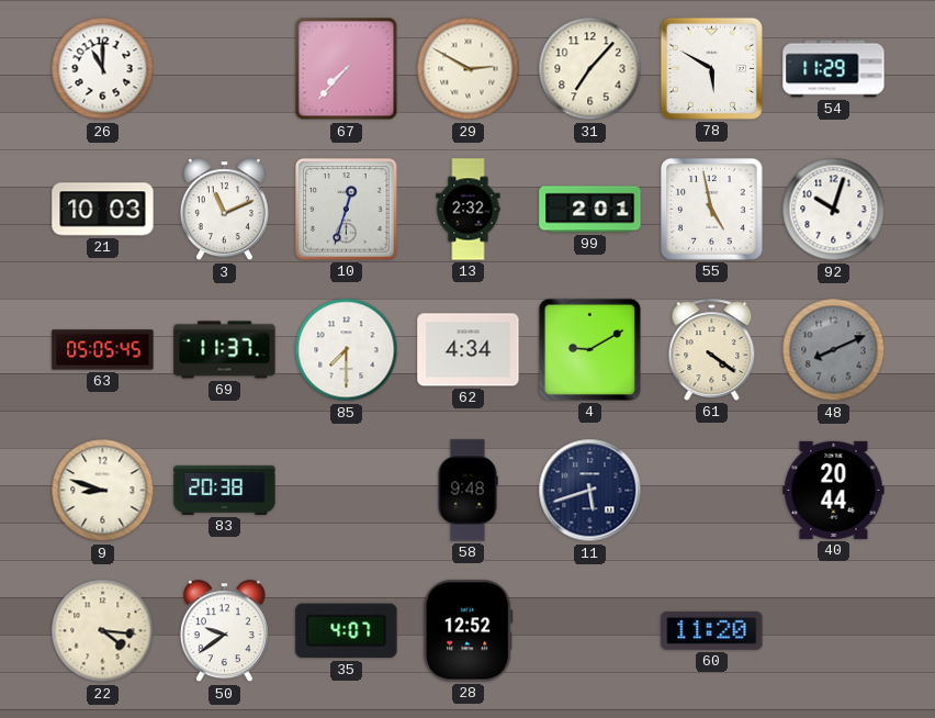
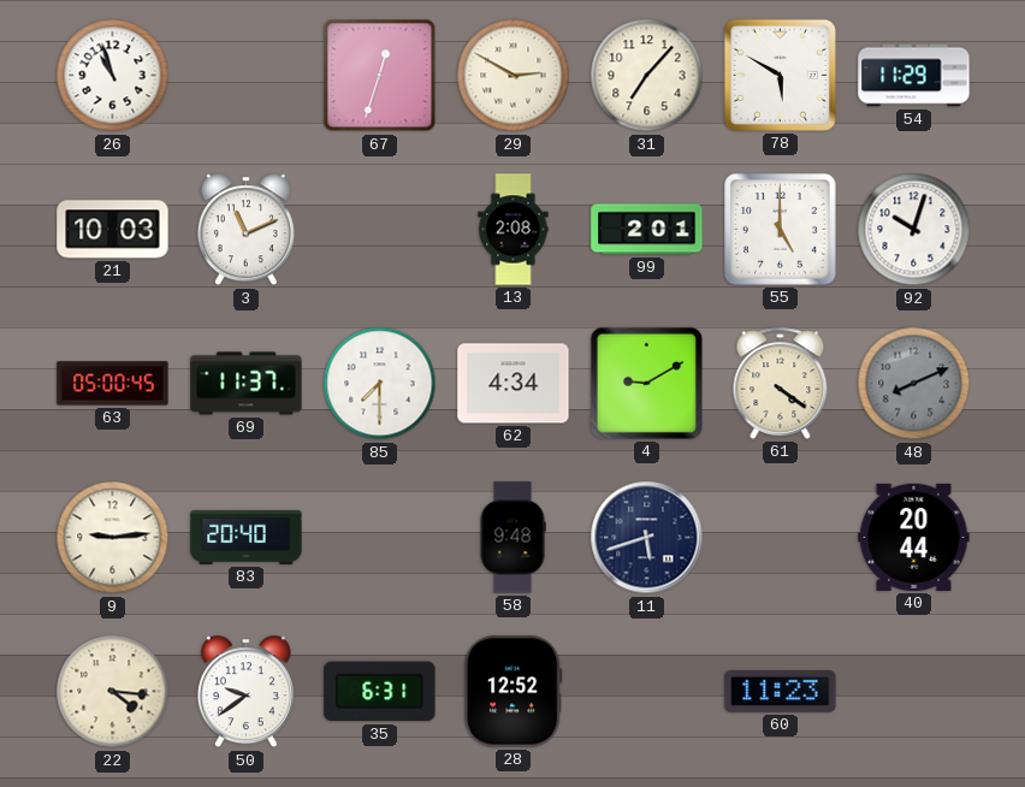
26: 11:00 -> 10:57
67: 7:37 -> 12:33
10: 12:33 -> none
13: 2:32 -> 2:08
55: 4:58 -> 5:00
63: 05:05 -> 05:00
9: 8:48 -> 9:14
83: 20:38 -> 20:40
35: 4:07 -> 6:31
60: 11:20 -> 11:23
